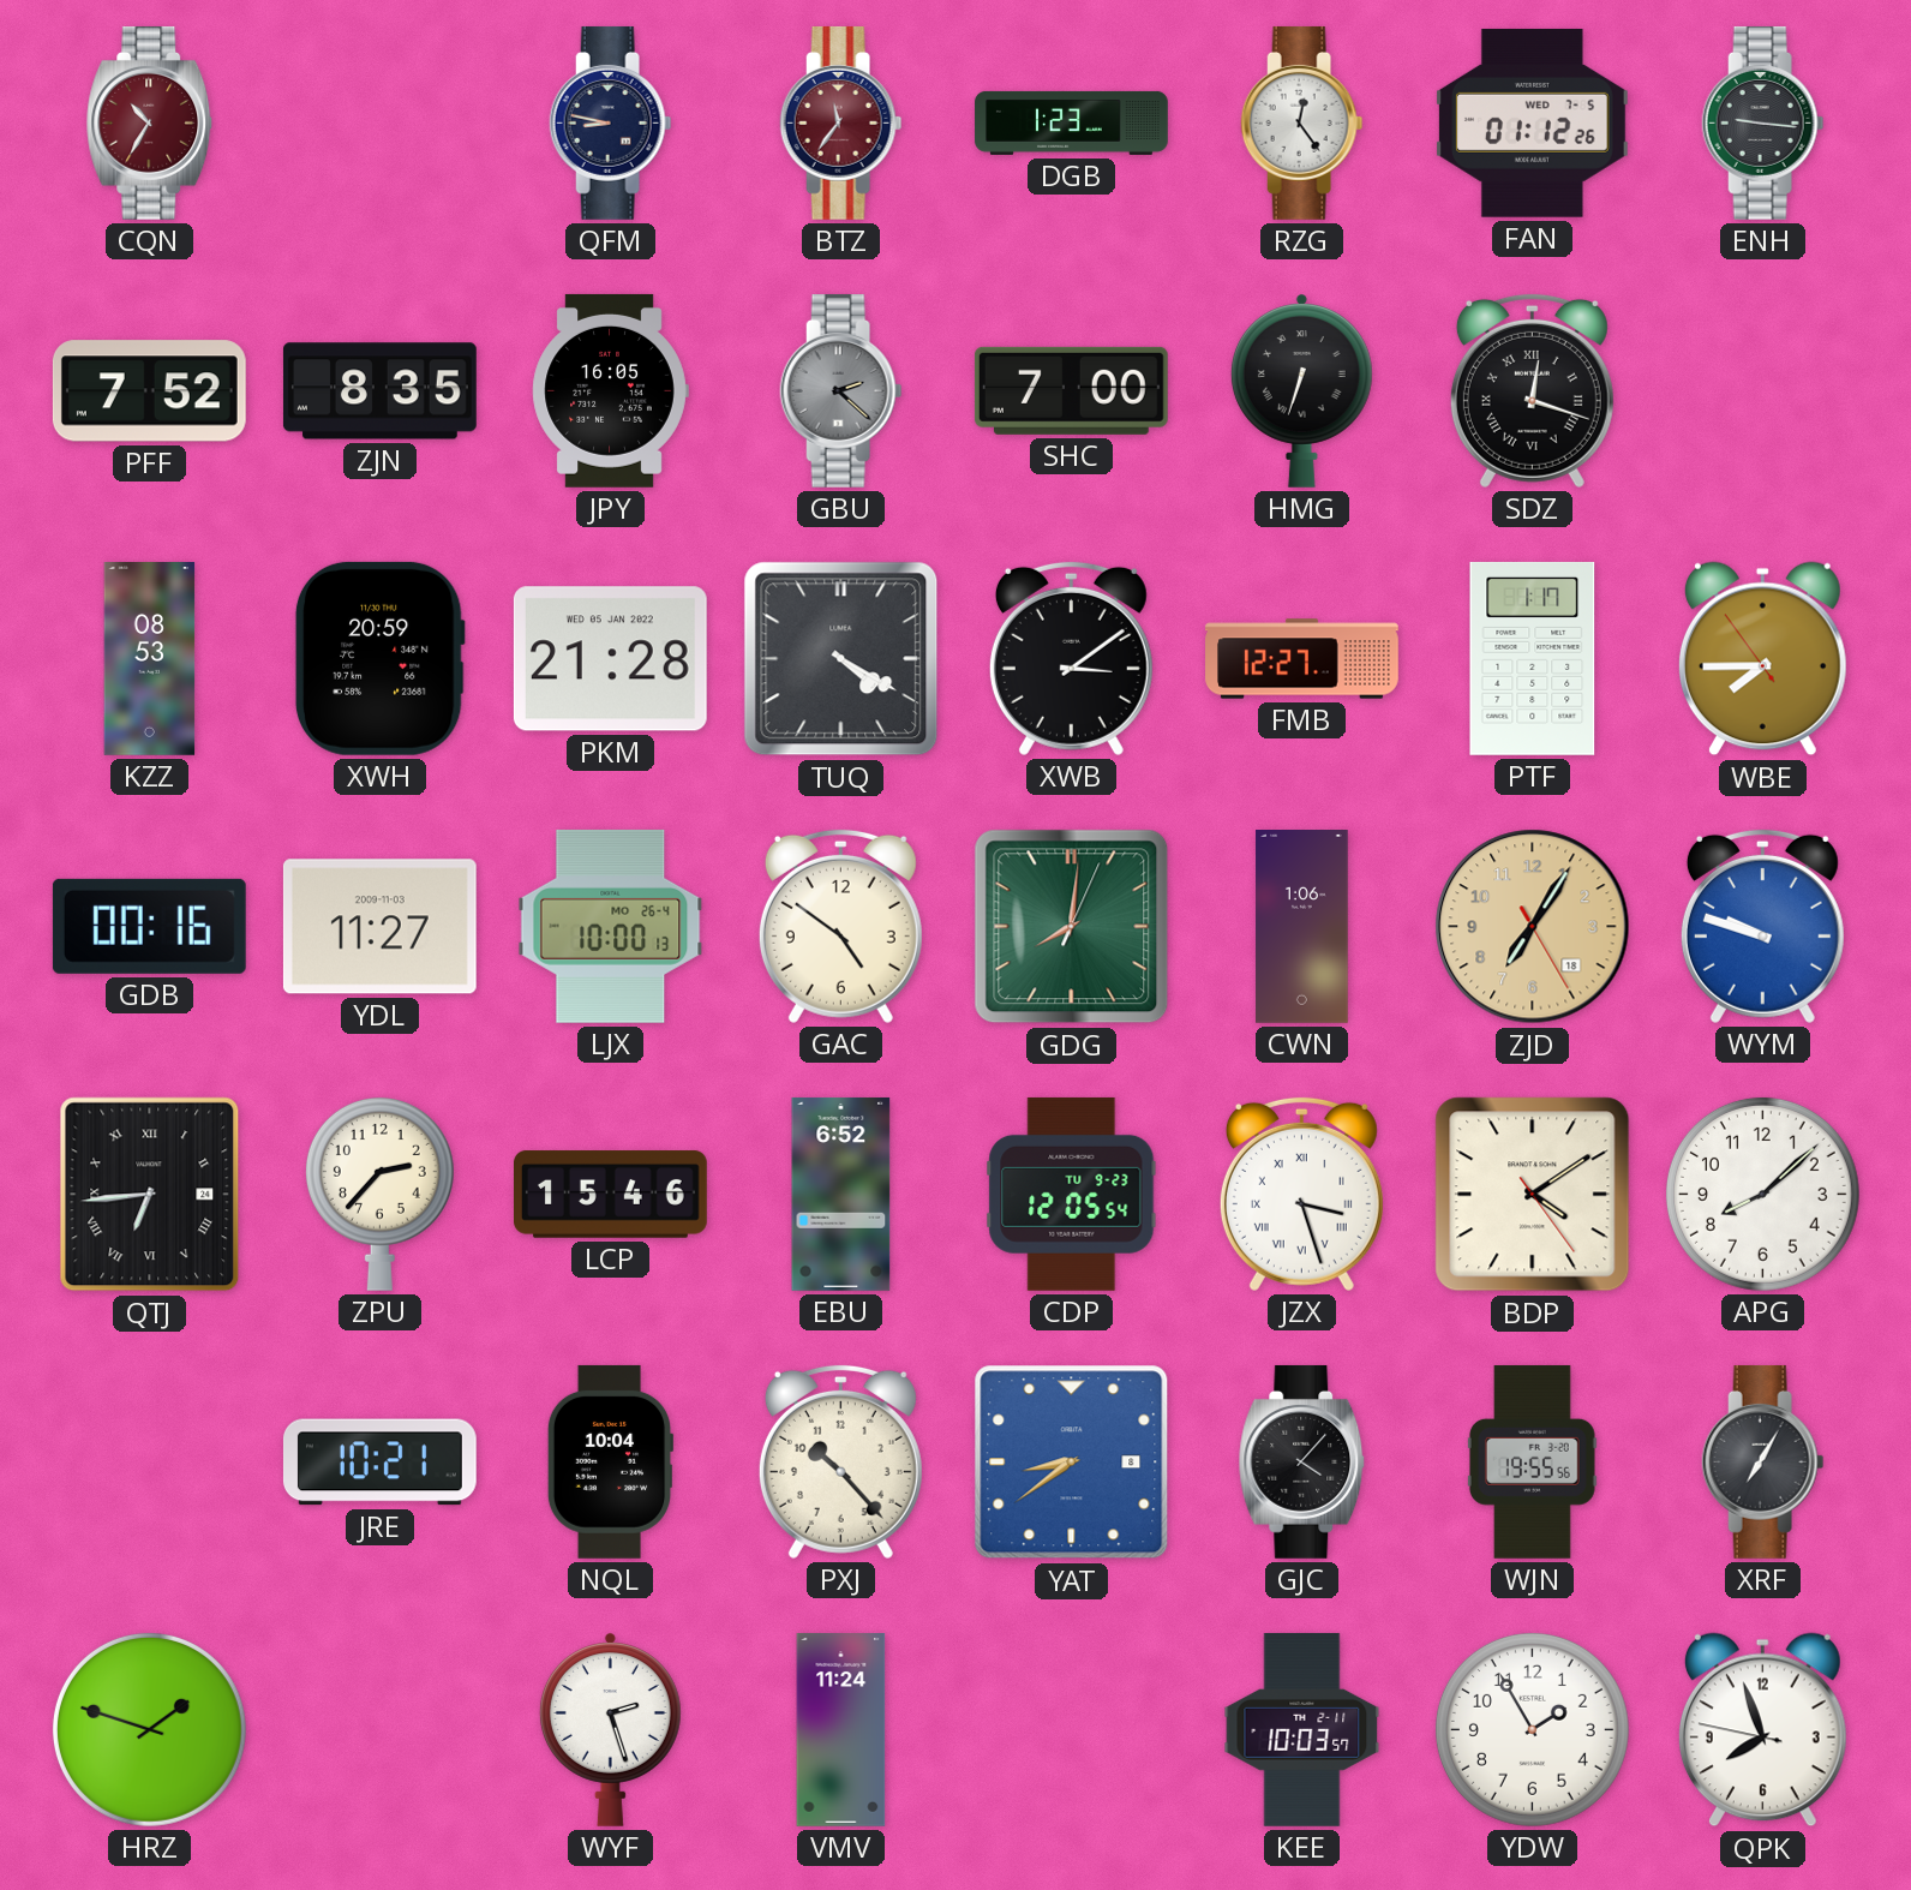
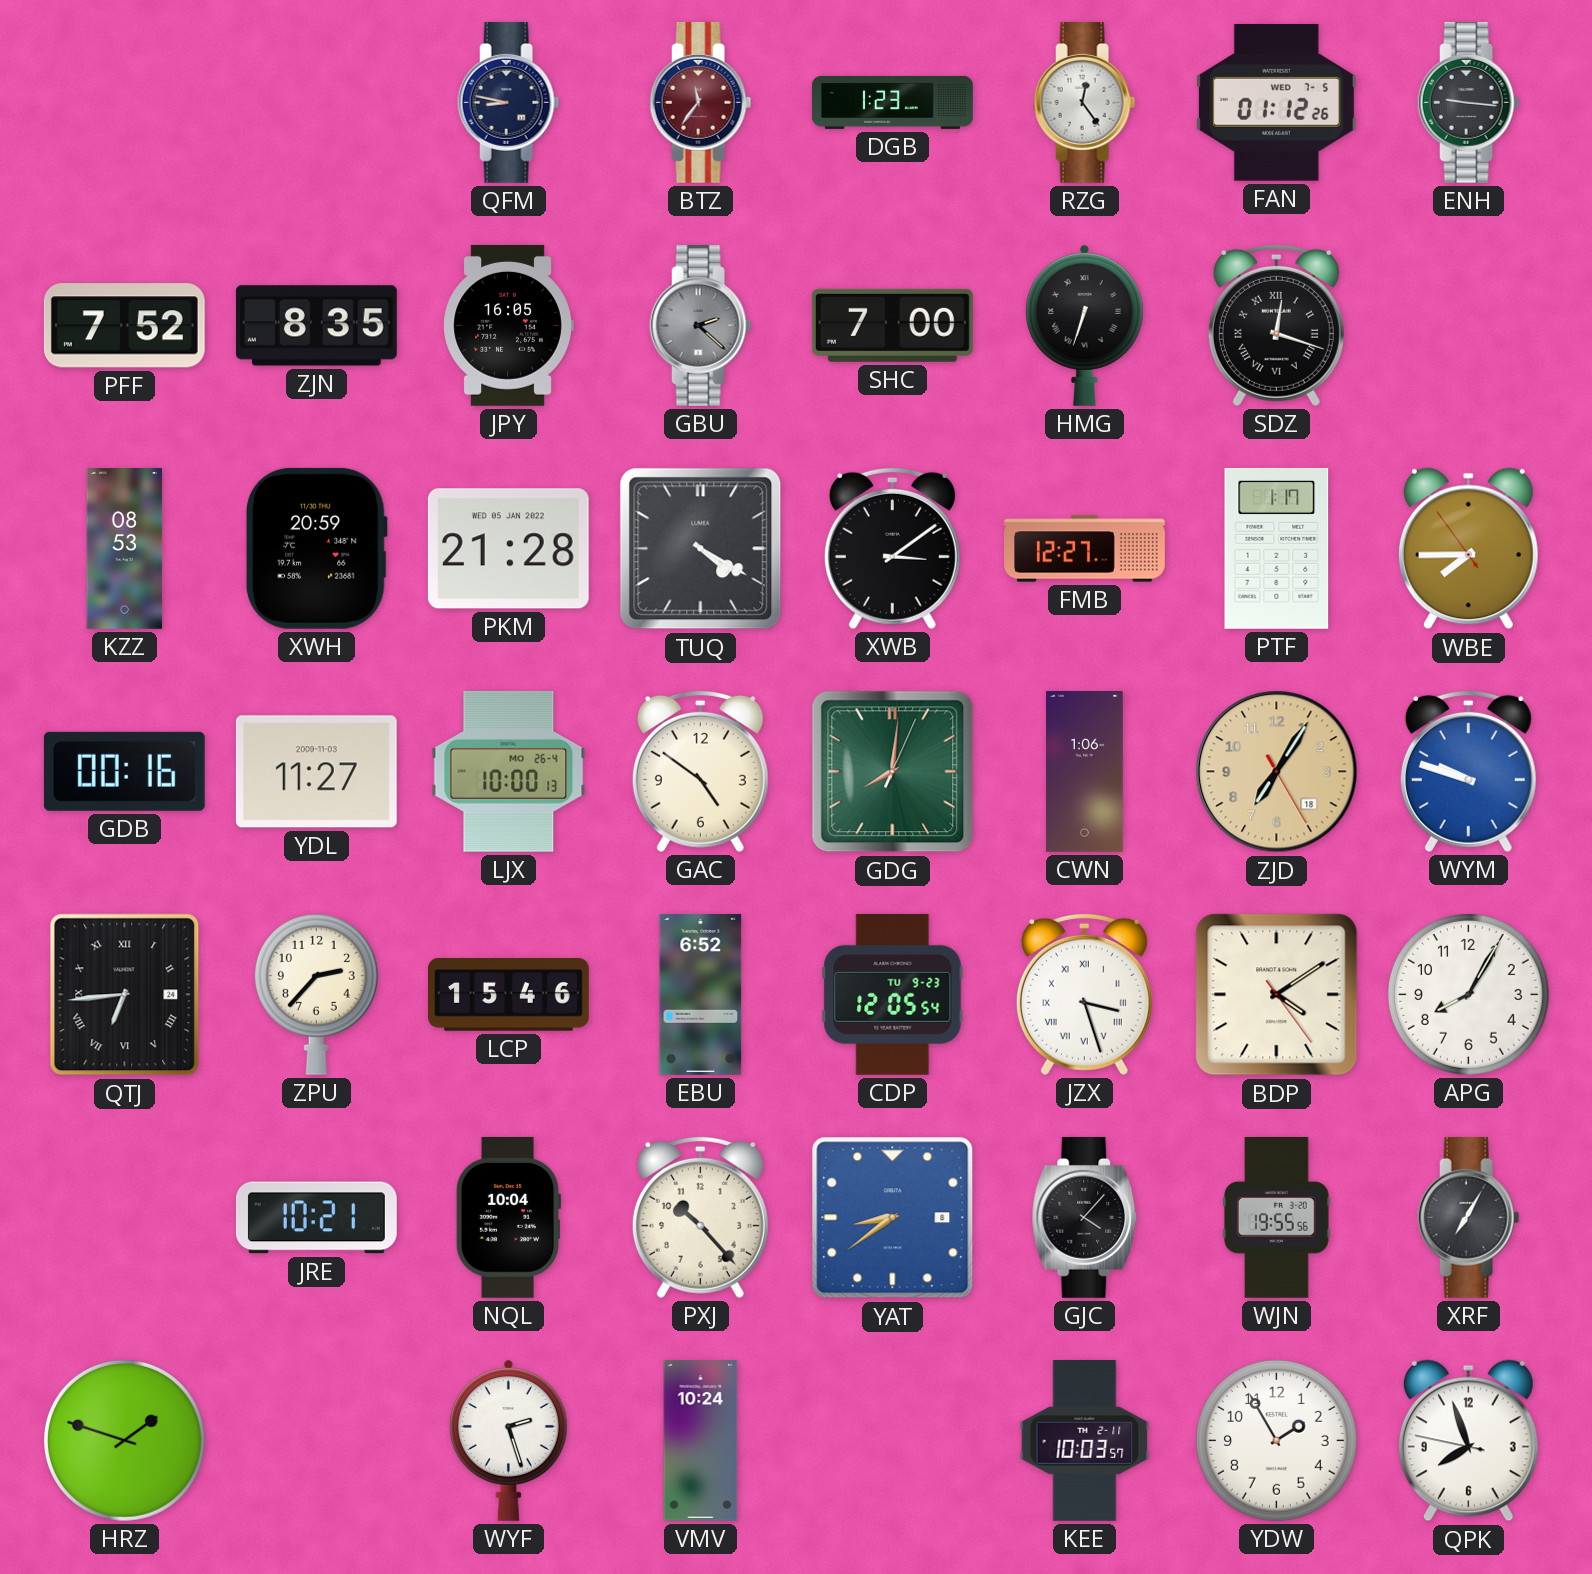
CQN: 10:35 -> none
APG: 8:08 -> 8:05
VMV: 11:24 -> 10:24
